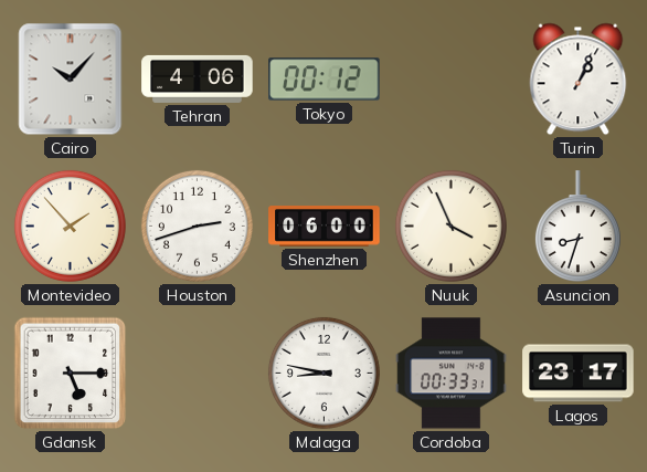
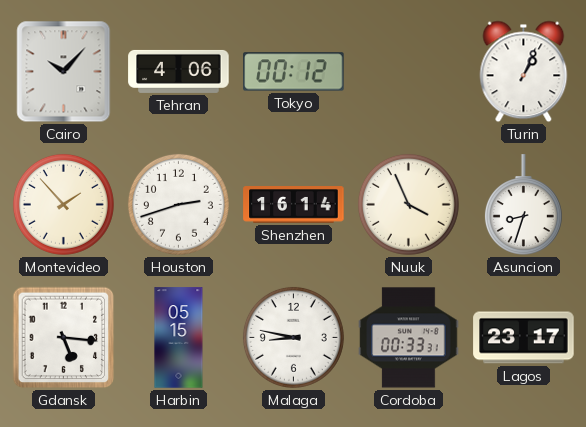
Shenzhen: 06:00 -> 16:14
Gdansk: 5:15 -> 5:16
Harbin: none -> 05:15
